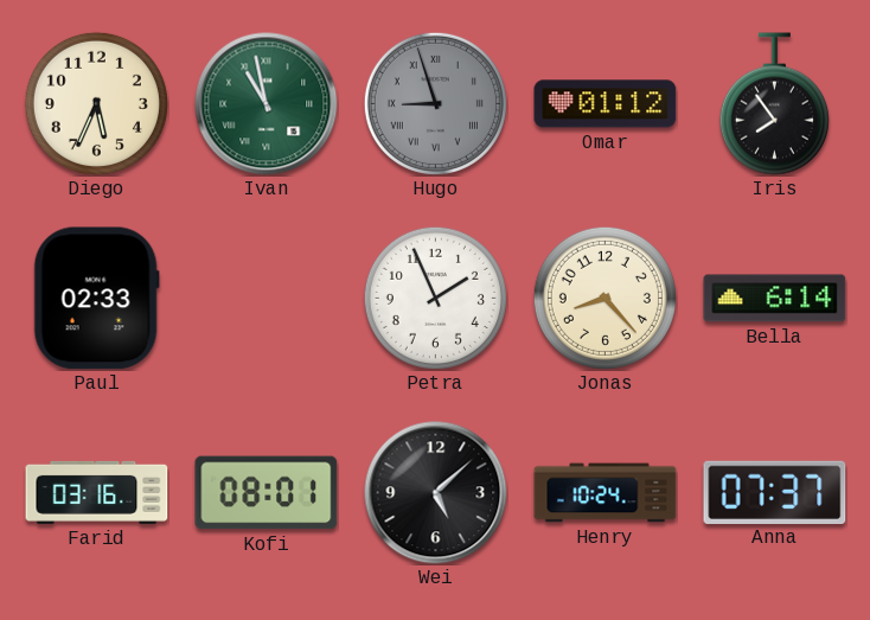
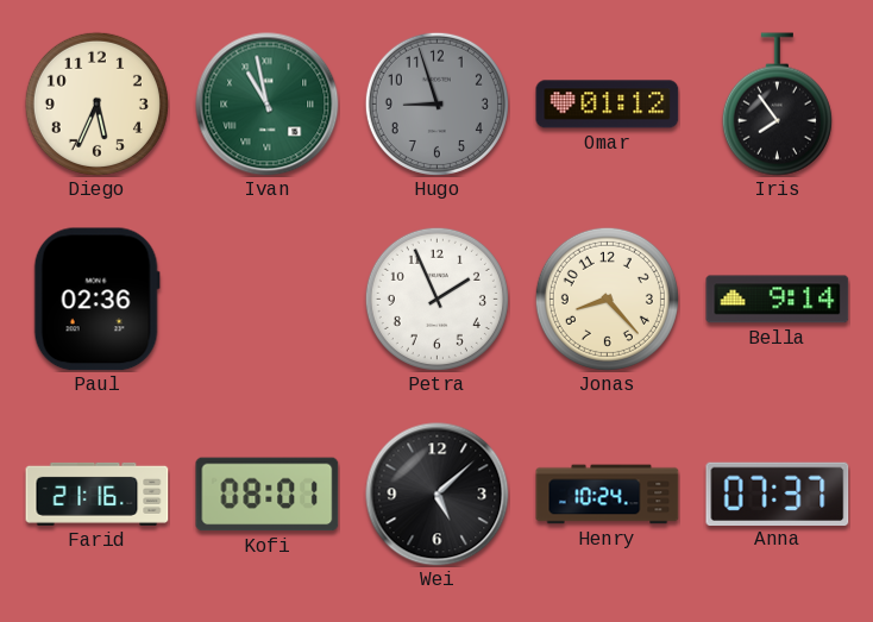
Hugo numerals: Roman -> Arabic
Paul: 02:33 -> 02:36
Bella: 6:14 -> 9:14
Farid: 03:16 -> 21:16
